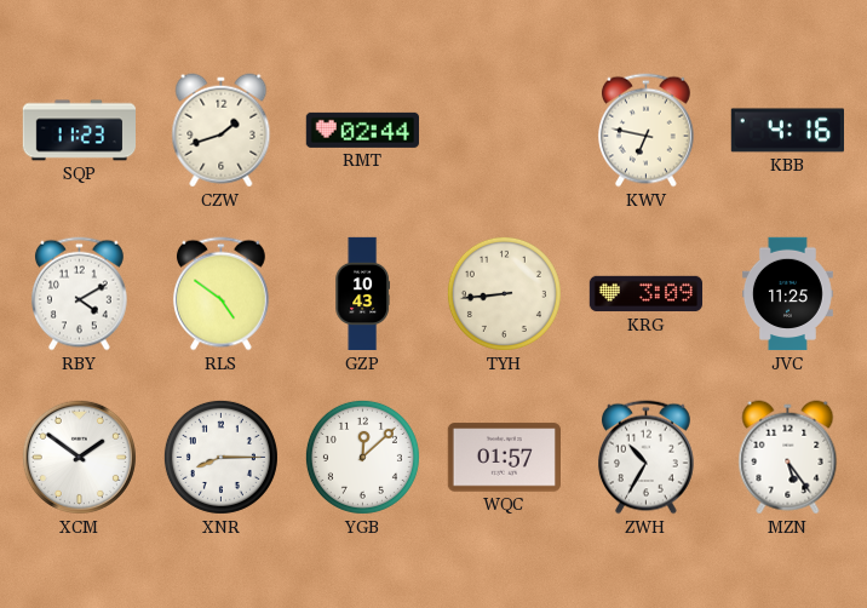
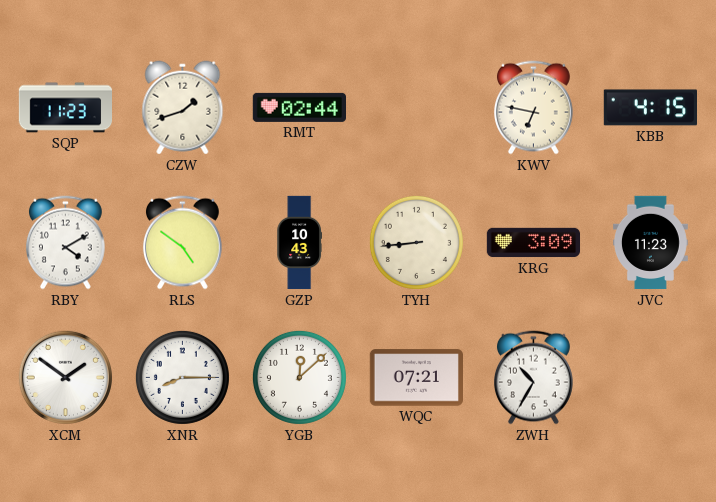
KBB: 4:16 -> 4:15
JVC: 11:25 -> 11:23
WQC: 01:57 -> 07:21
MZN: 5:24 -> none
